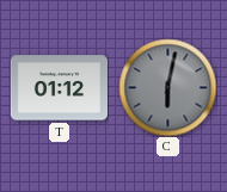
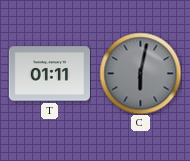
T: 01:12 -> 01:11
